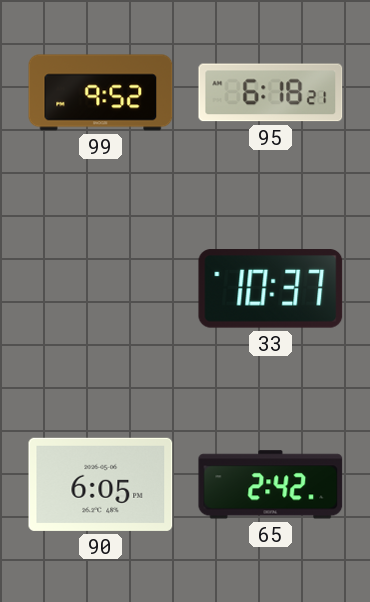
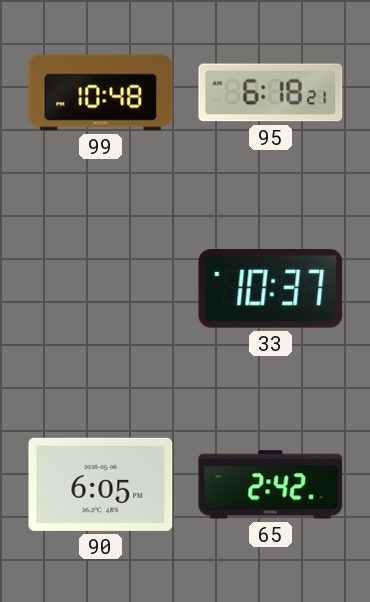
99: 9:52 -> 10:48
